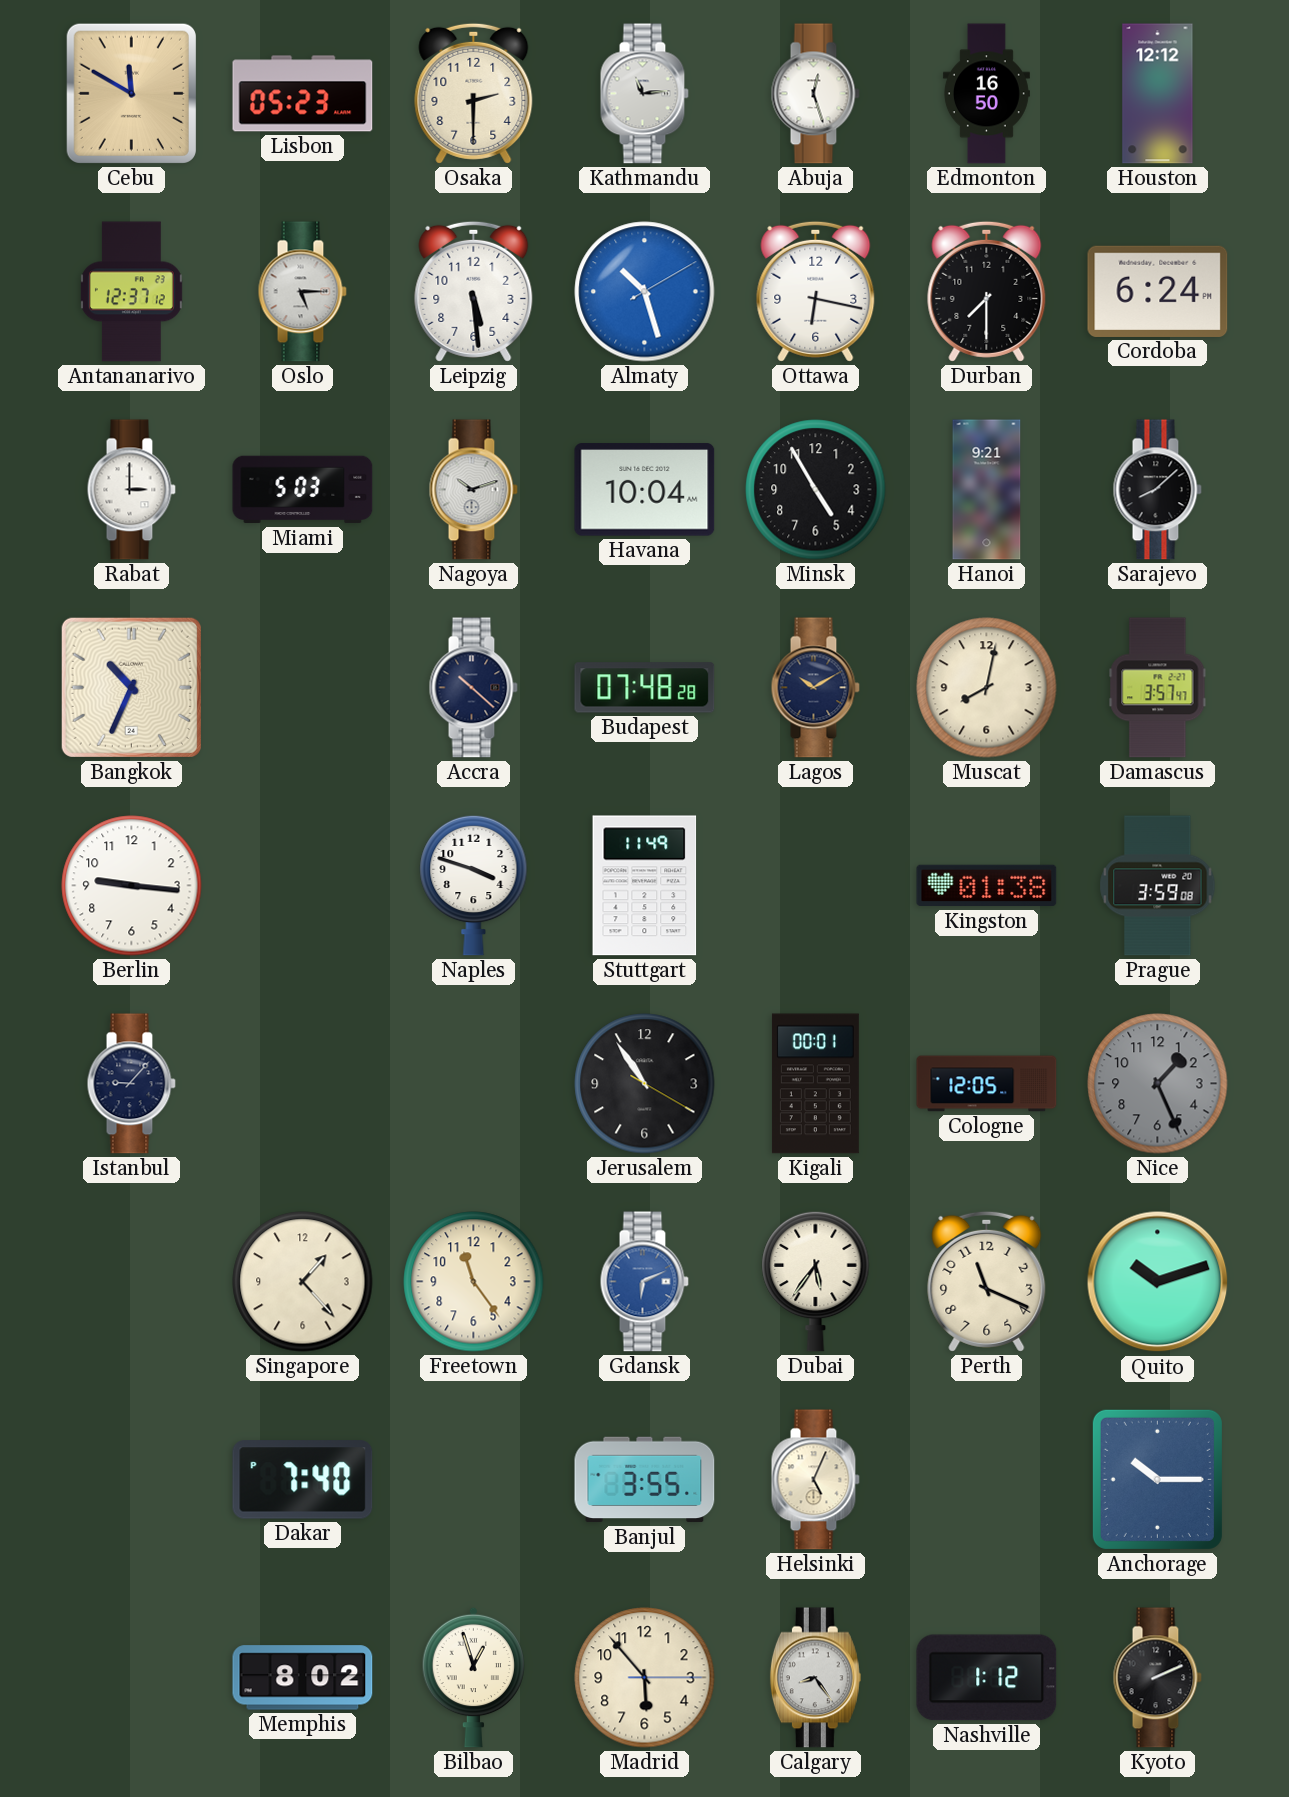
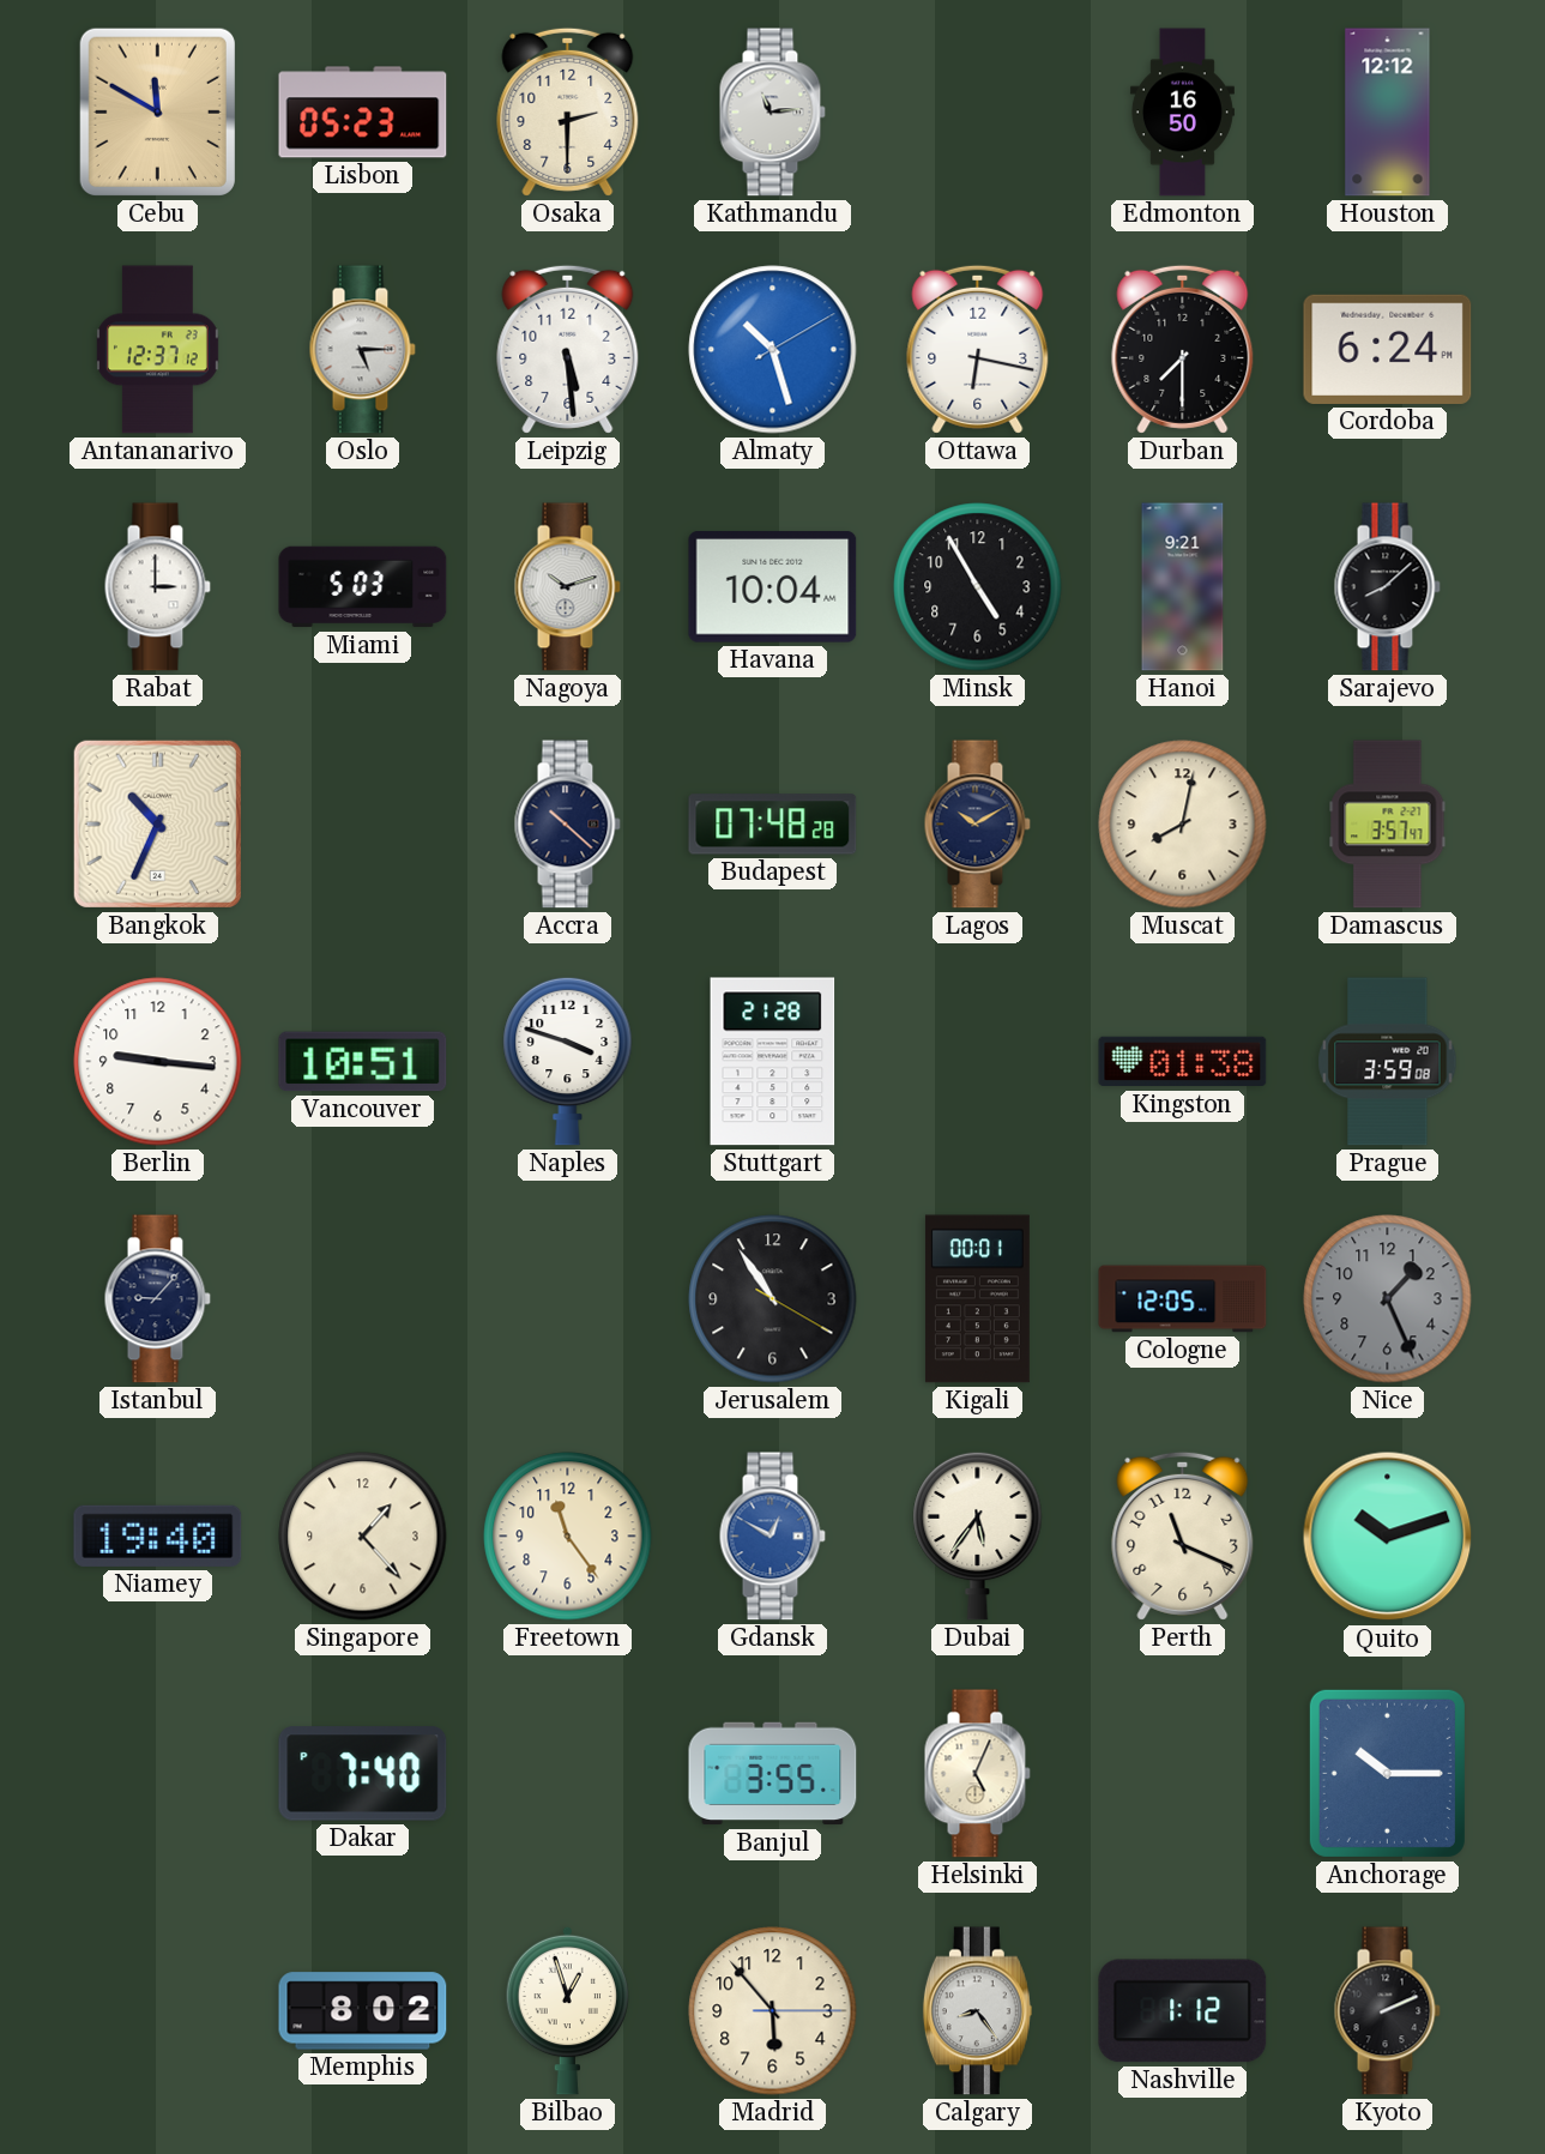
Abuja: 12:27 -> none
Vancouver: none -> 10:51
Stuttgart: 11:49 -> 21:28
Niamey: none -> 19:40
Gdansk: 6:11 -> 12:50
